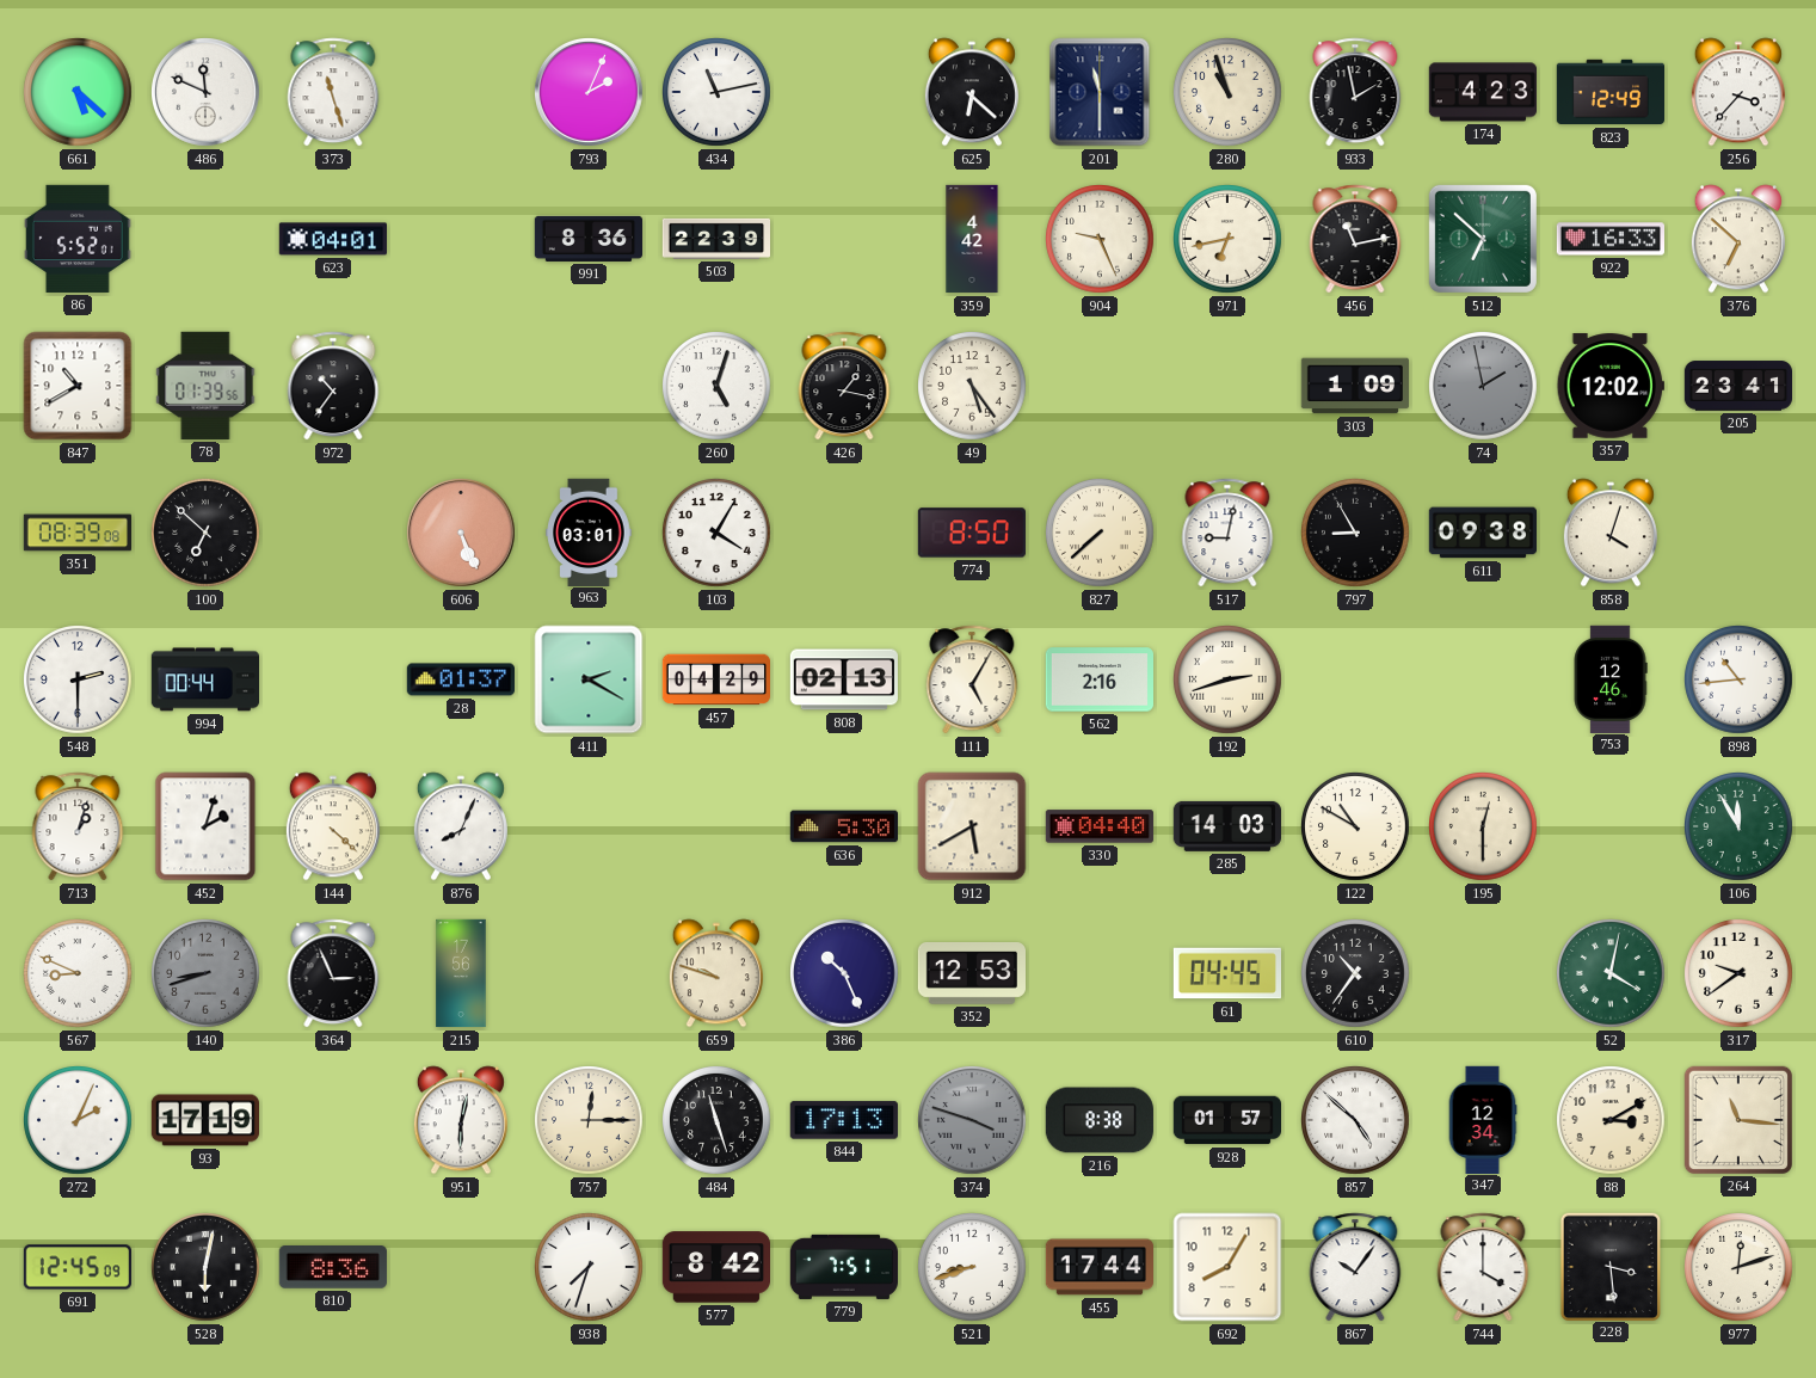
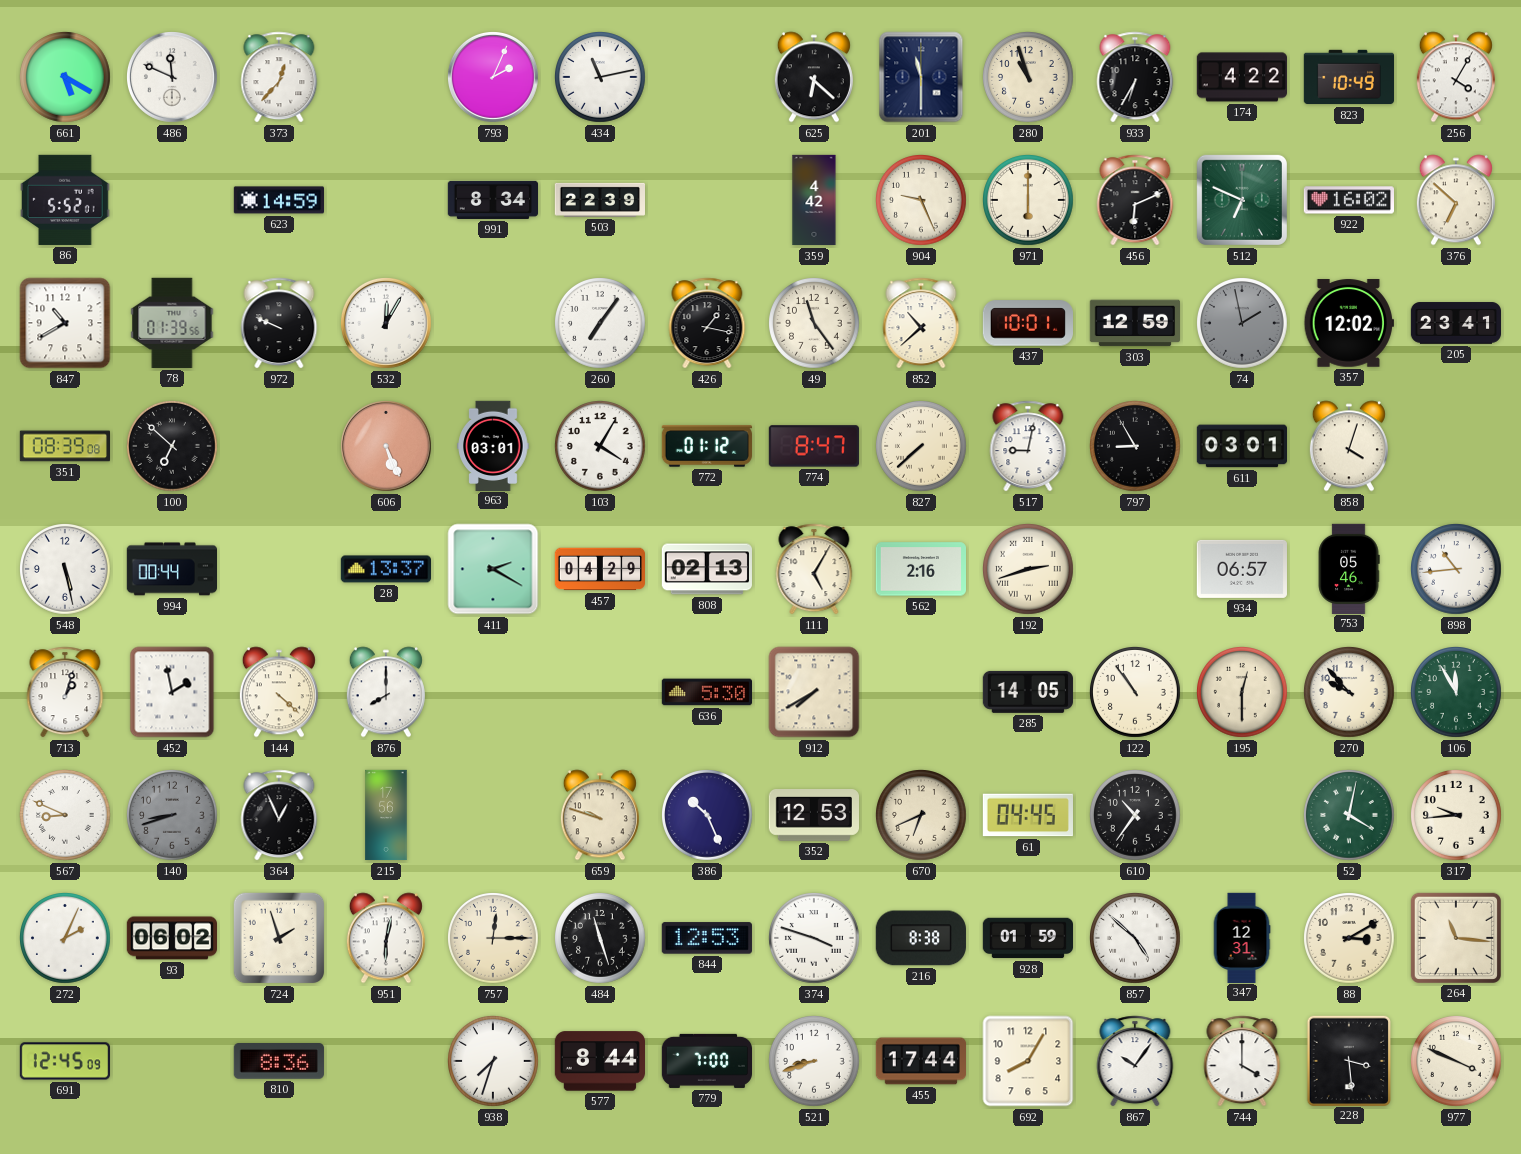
661: 5:22 -> 5:20
373: 11:27 -> 12:37
933: 1:58 -> 6:35
174: 4:23 -> 4:22
823: 12:49 -> 10:49
256: 3:37 -> 4:05
623: 04:01 -> 14:59
991: 8:36 -> 8:34
971: 6:43 -> 6:00
456: 11:13 -> 6:11
512: 6:52 -> 6:49
922: 16:33 -> 16:02
972: 10:36 -> 9:49
532: none -> 12:05
260: 5:03 -> 7:06
49: 5:24 -> 11:24
852: none -> 10:38
437: none -> 10:01
303: 1:09 -> 12:59
772: none -> 01:12
774: 8:50 -> 8:47
611: 09:38 -> 03:01
548: 2:30 -> 5:28
28: 01:37 -> 13:37
934: none -> 06:57
753: 12:46 -> 05:46
452: 2:03 -> 1:58
876: 8:04 -> 8:00
912: 5:40 -> 7:40
330: 04:40 -> none
285: 14:03 -> 14:05
122: 10:50 -> 10:54
270: none -> 9:53
364: 2:56 -> 12:56
670: none -> 6:41
317: 9:39 -> 9:44
93: 17:19 -> 06:02
724: none -> 1:57
844: 17:13 -> 12:53
374 dial: grey -> white
928: 01:57 -> 01:59
347: 12:34 -> 12:31
528: 6:02 -> none
577: 8:42 -> 8:44
779: 7:51 -> 7:00
977: 12:12 -> 3:49
